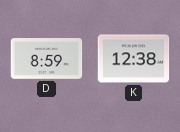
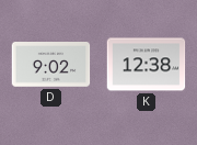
D: 8:59 -> 9:02
